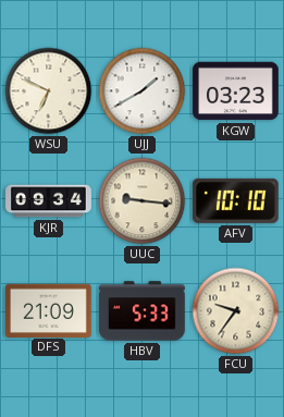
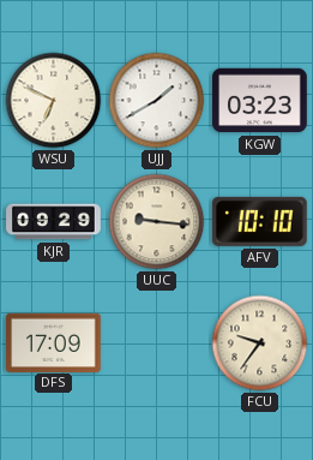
KJR: 09:34 -> 09:29
DFS: 21:09 -> 17:09
HBV: 5:33 -> none
